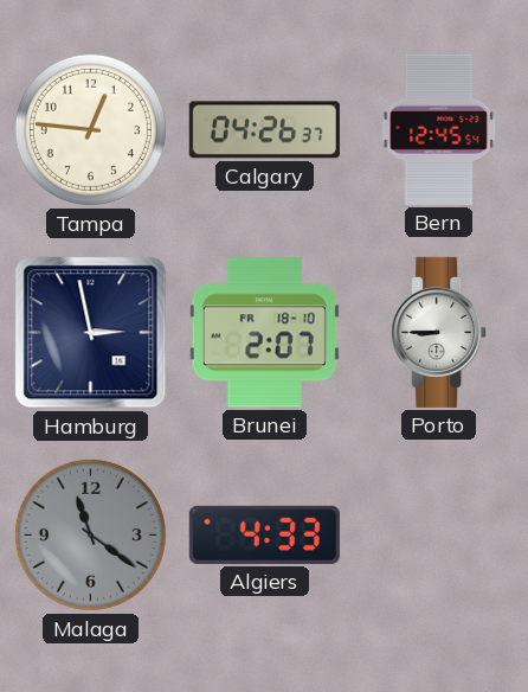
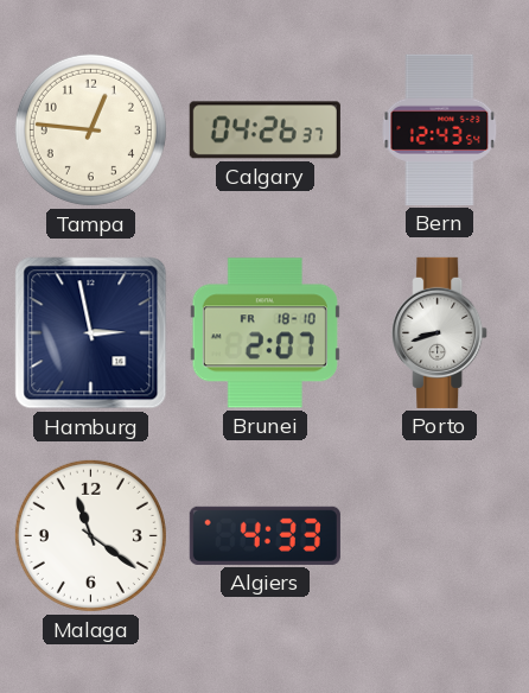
Bern: 12:45 -> 12:43
Porto: 8:45 -> 8:42
Malaga dial: grey -> white
